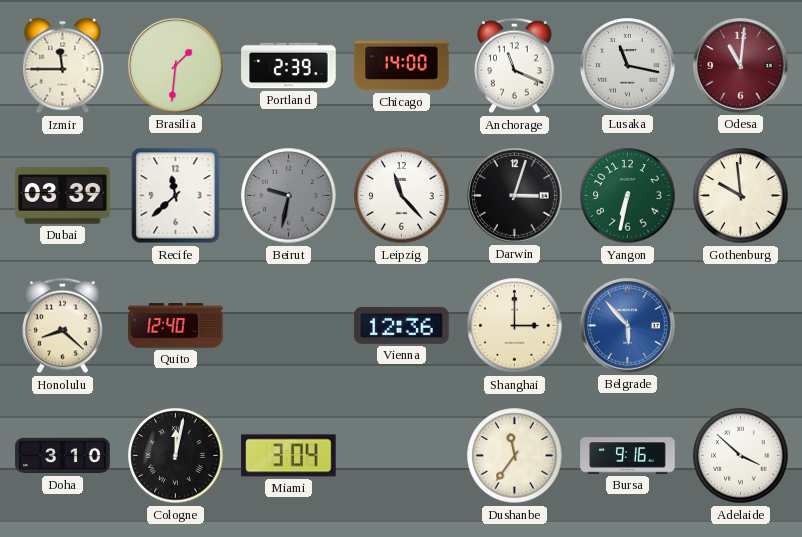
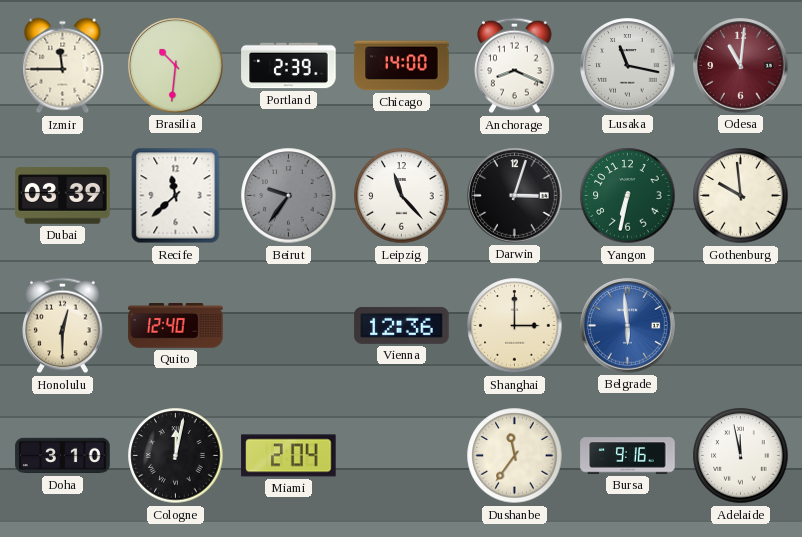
Brasilia: 1:31 -> 10:31
Anchorage: 11:19 -> 8:19
Beirut: 9:32 -> 9:36
Honolulu: 8:22 -> 12:30
Belgrade: 5:53 -> 5:59
Miami: 3:04 -> 2:04
Adelaide: 3:52 -> 11:58
